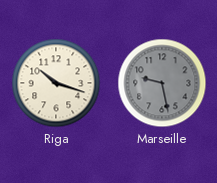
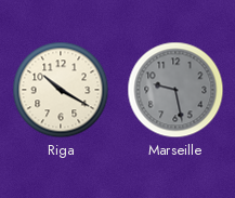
Riga: 10:18 -> 10:20
